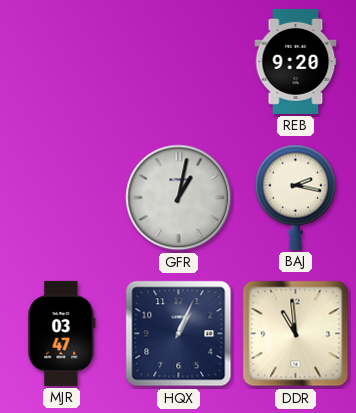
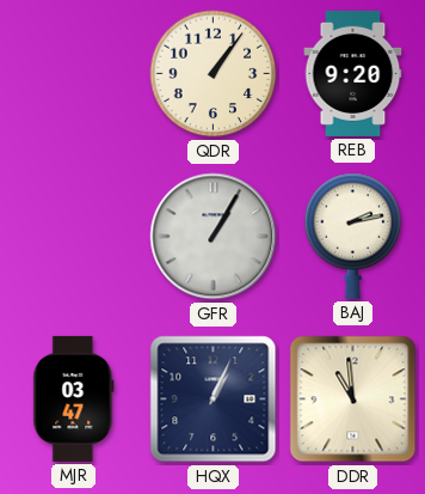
QDR: none -> 1:06
GFR: 1:02 -> 1:05
BAJ: 2:17 -> 2:13
